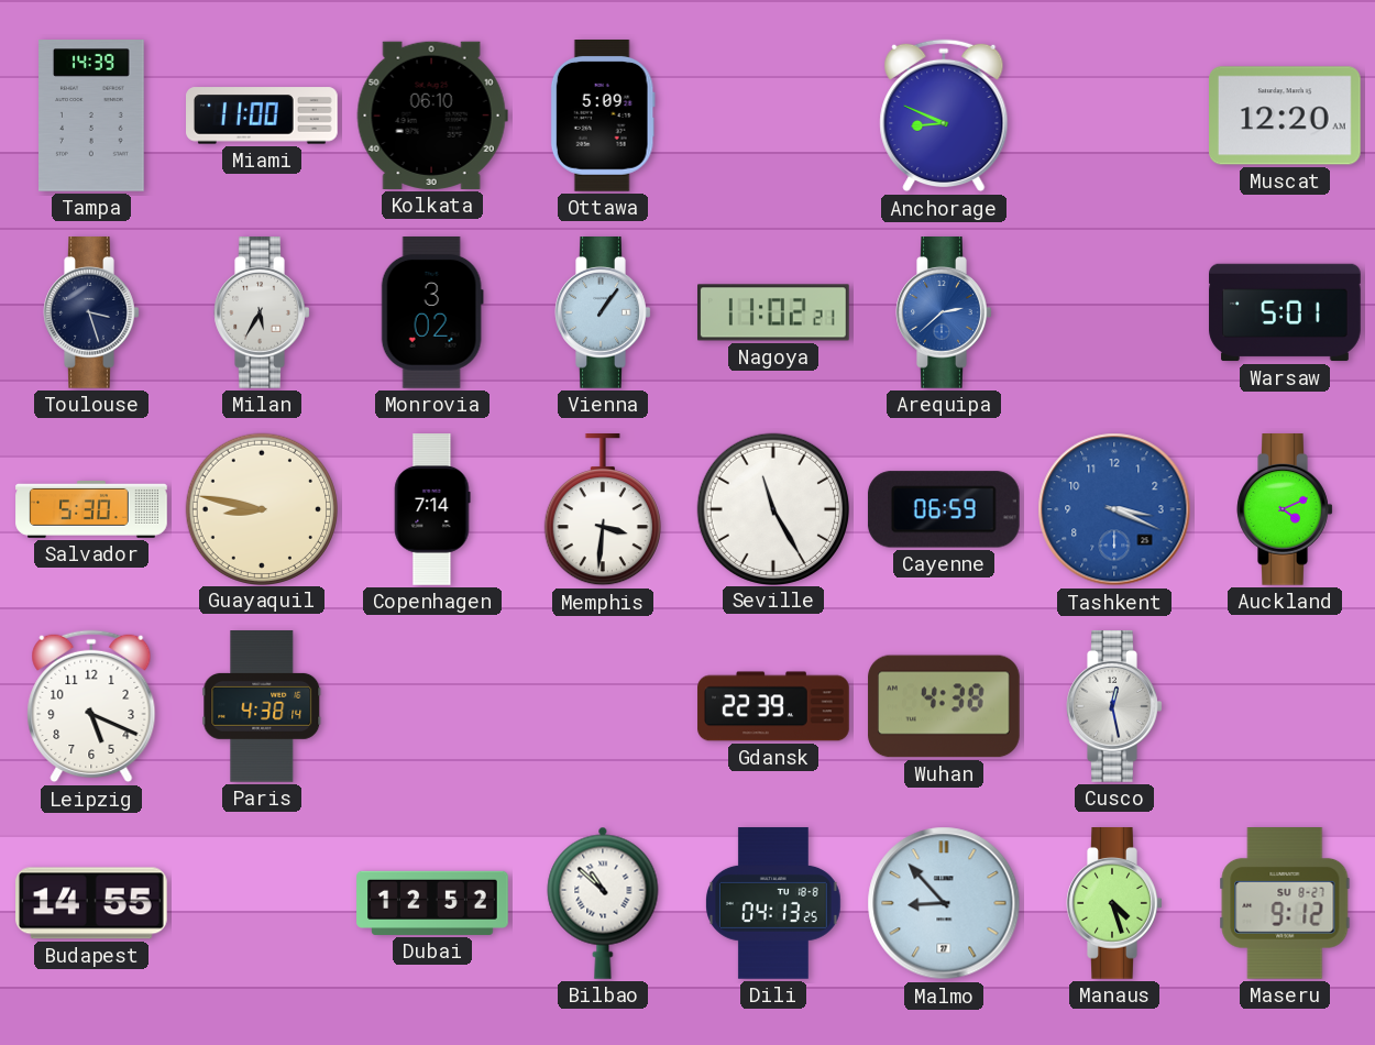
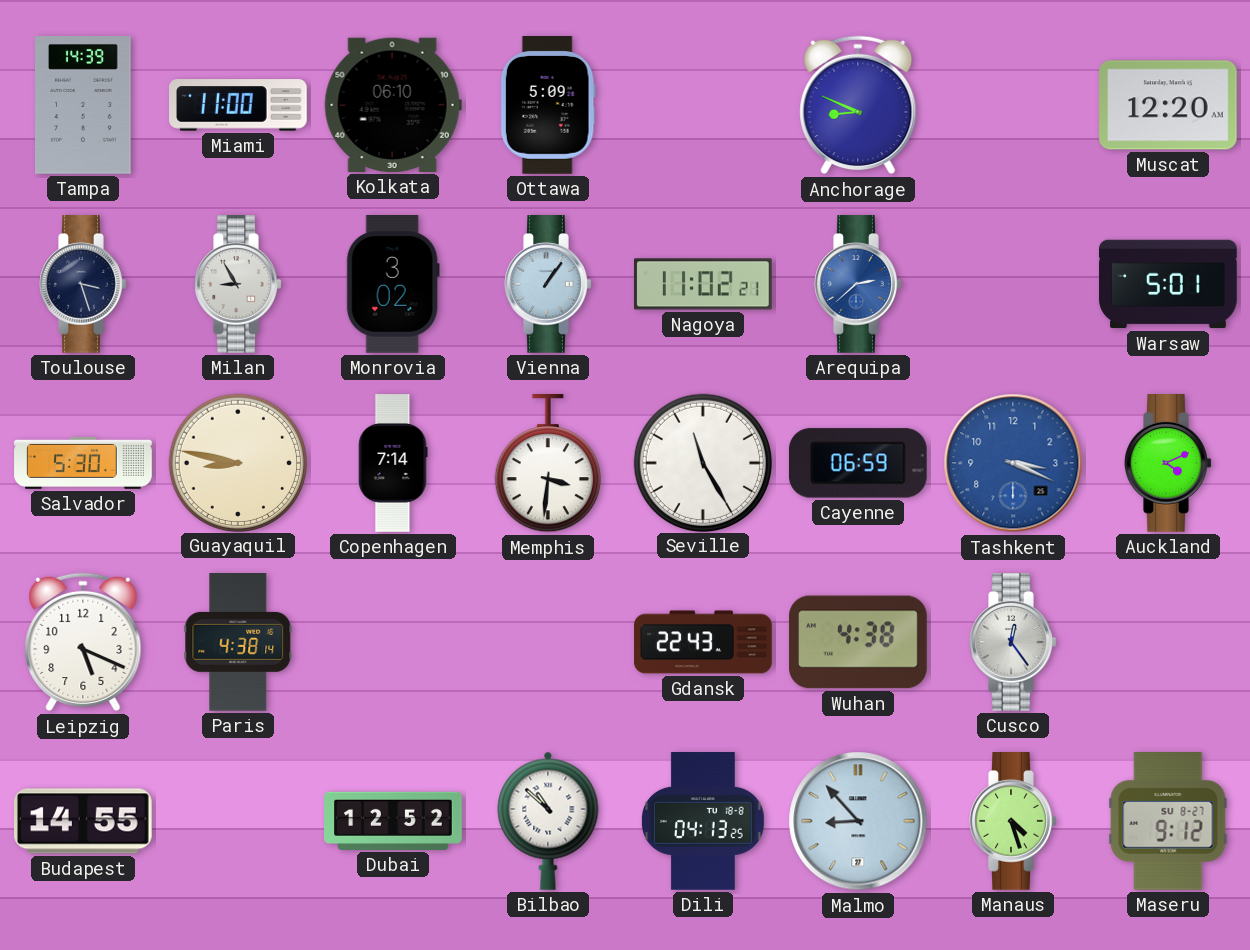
Milan: 5:35 -> 8:55
Gdansk: 22:39 -> 22:43
Cusco: 12:28 -> 12:24
